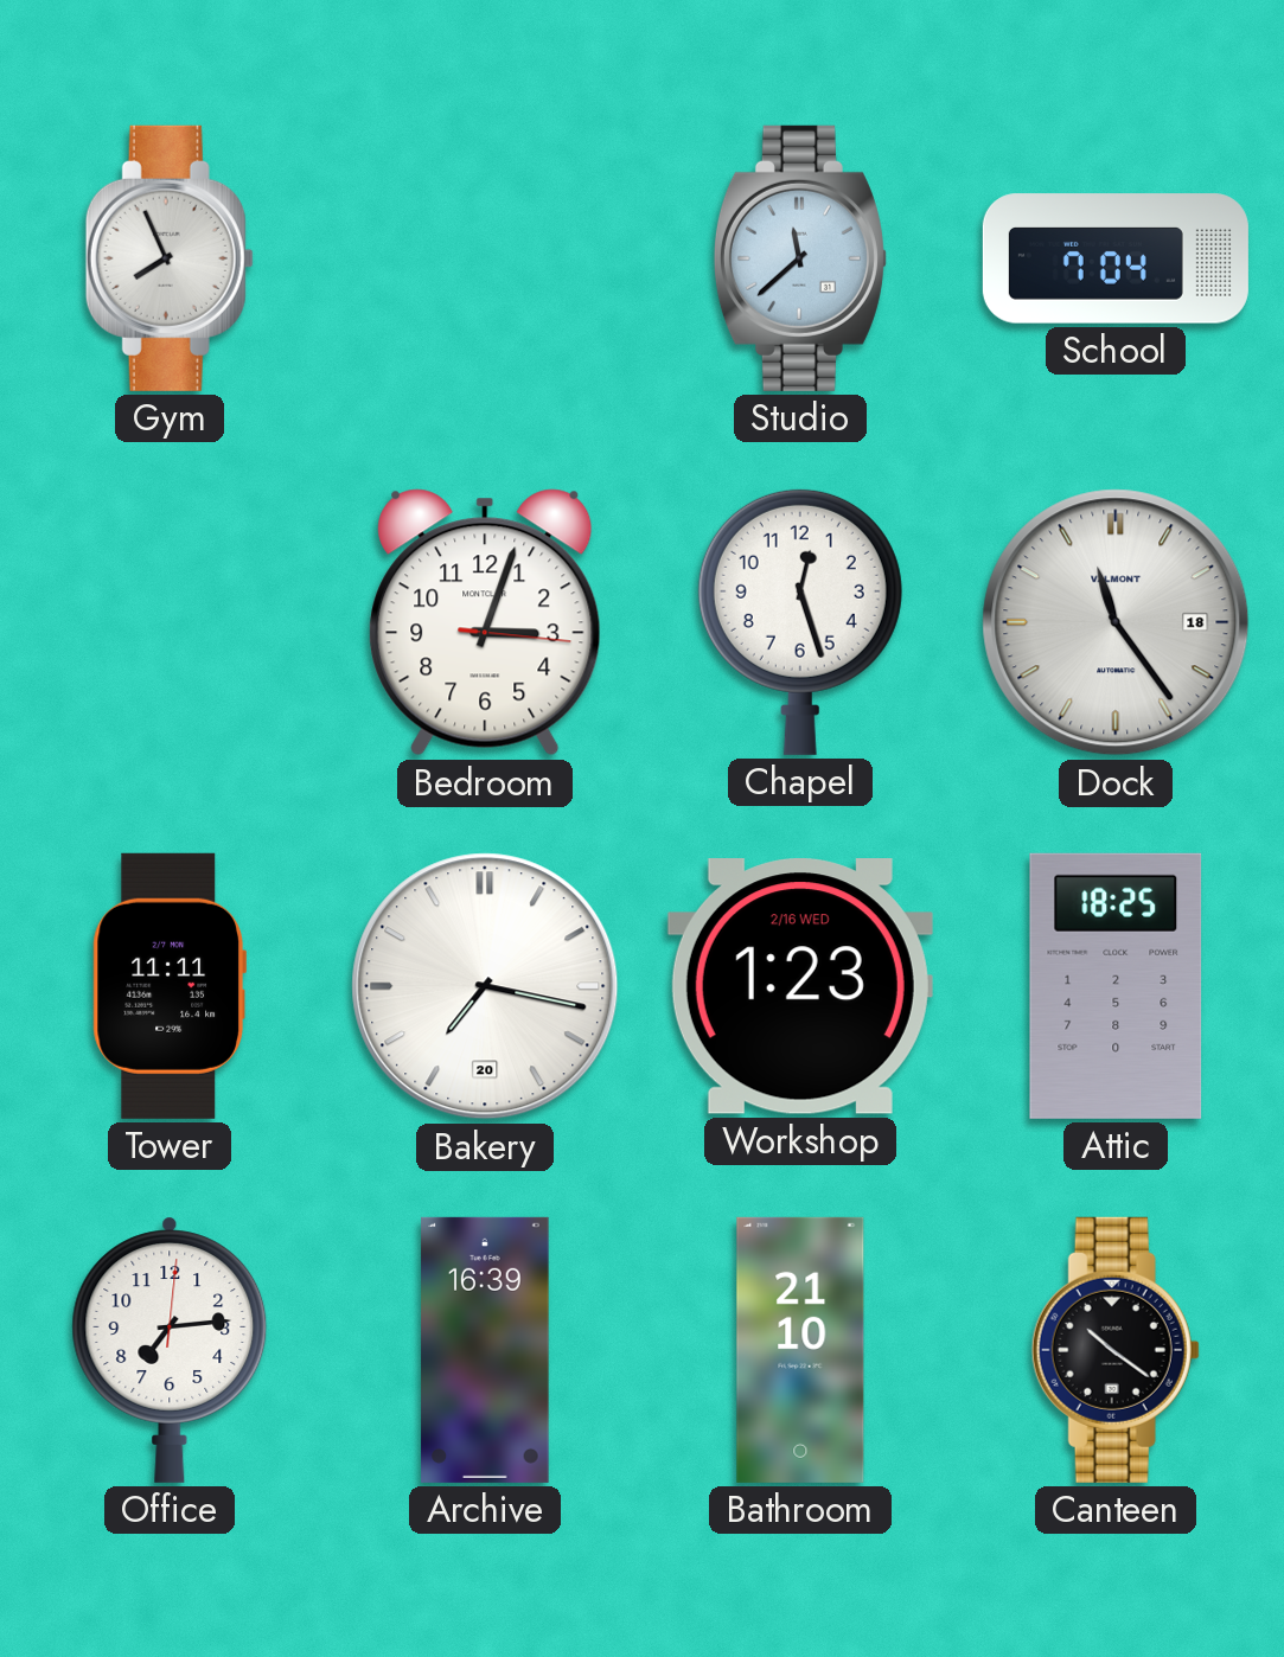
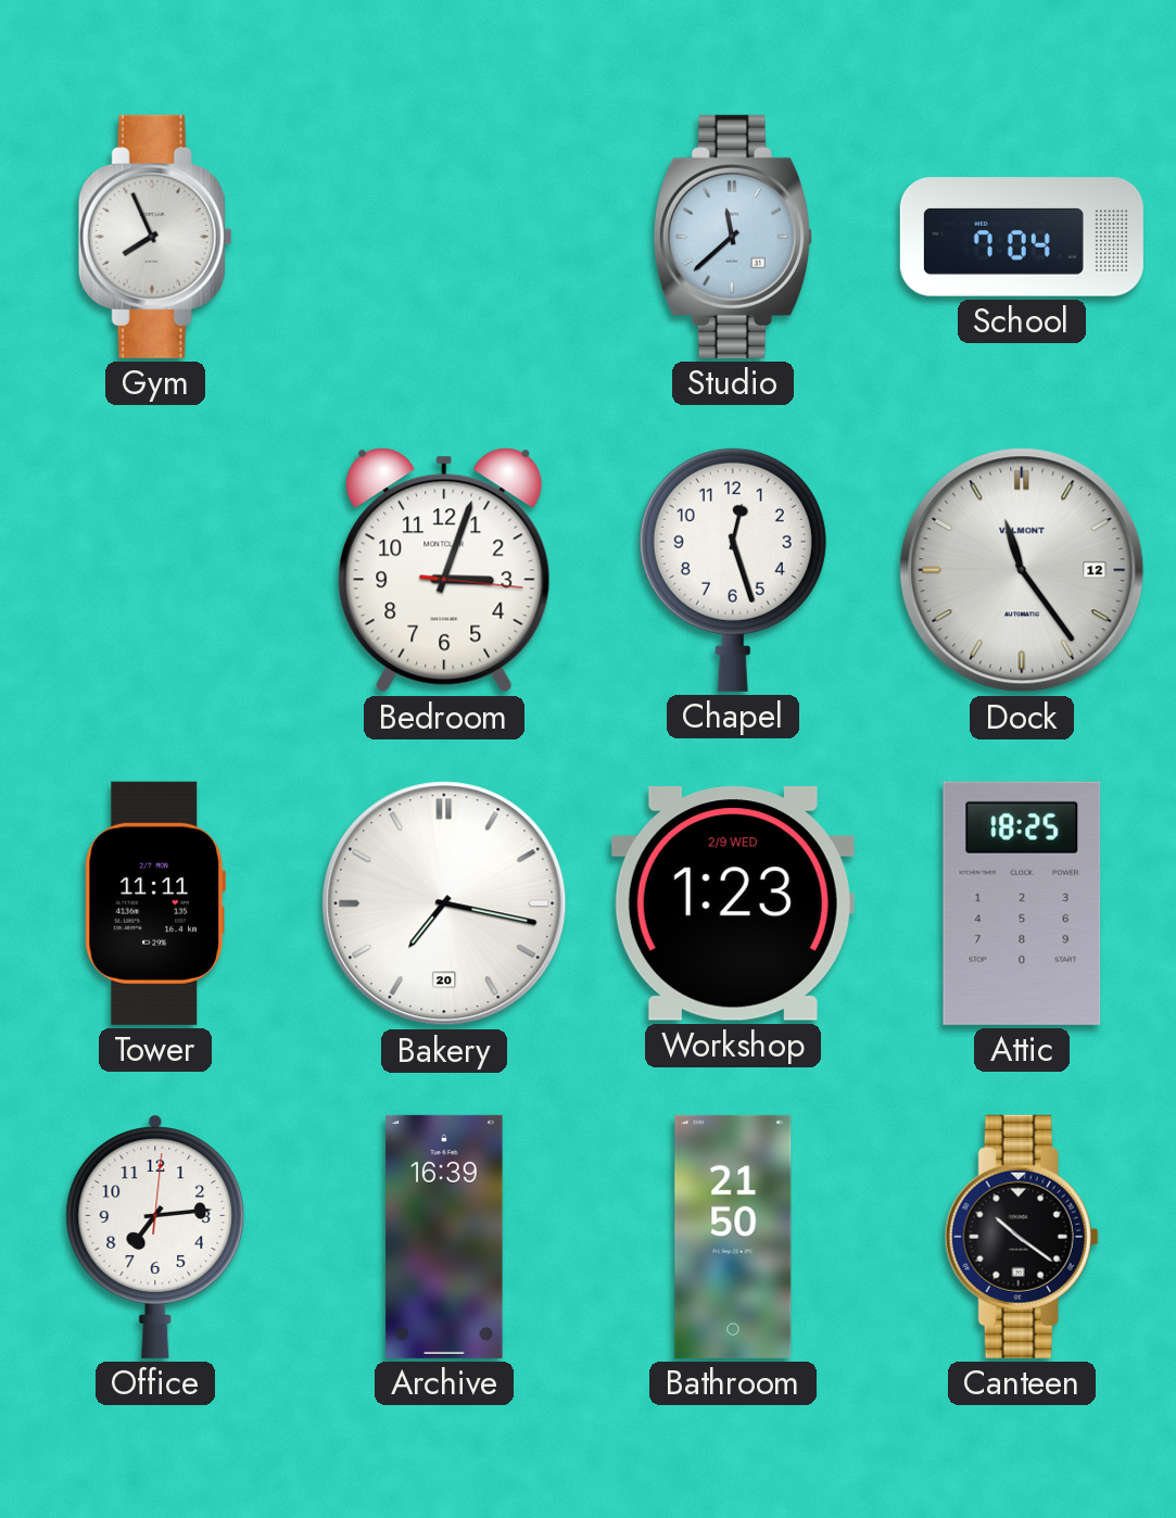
Dock date: 18 -> 12
Workshop date: 2/16 WED -> 2/9 WED
Bathroom: 21:10 -> 21:50
